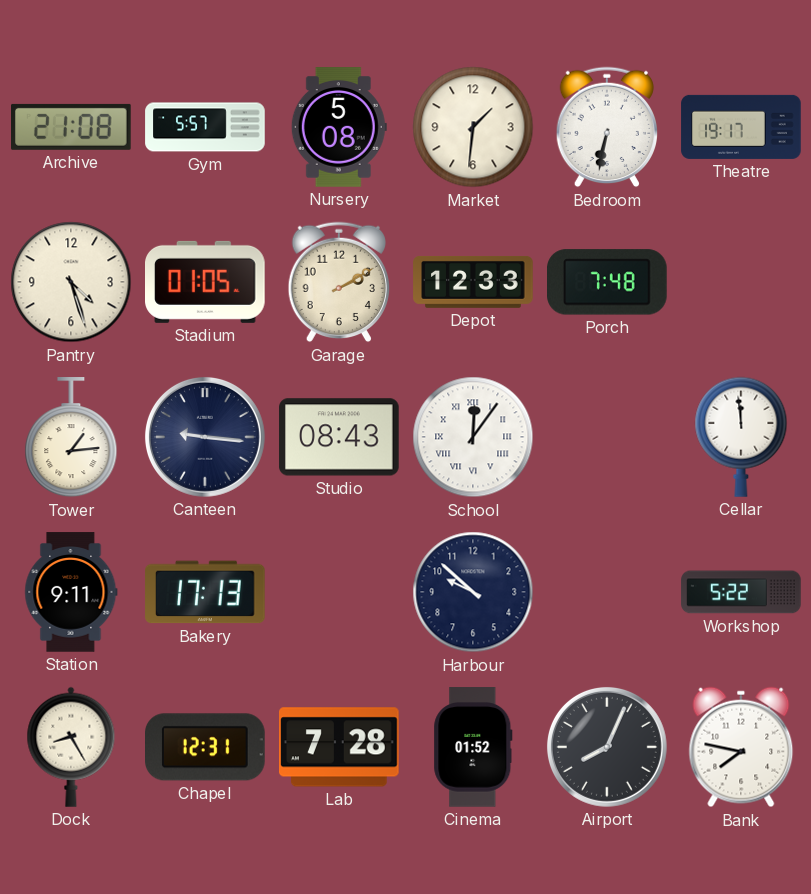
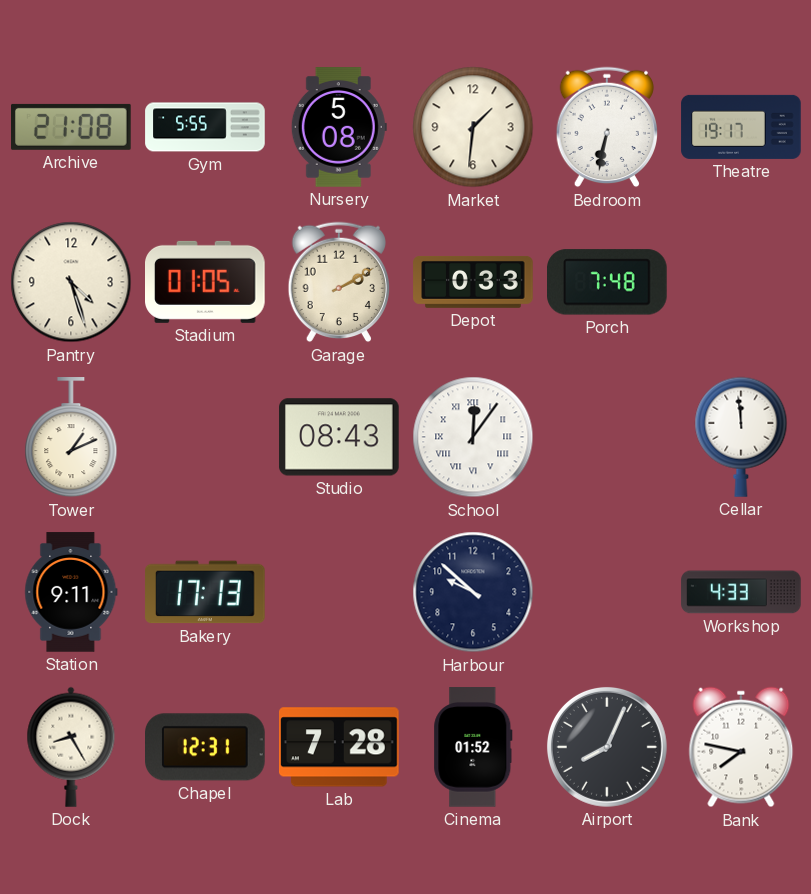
Gym: 5:57 -> 5:55
Depot: 12:33 -> 0:33
Tower: 1:14 -> 1:11
Canteen: 9:16 -> none
Workshop: 5:22 -> 4:33
